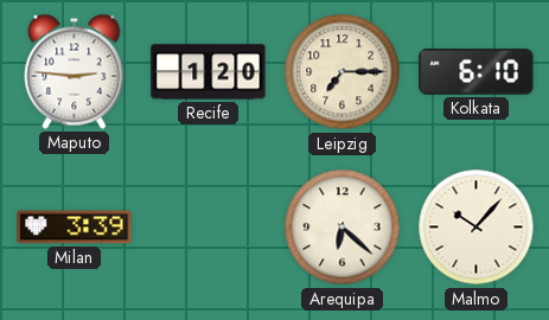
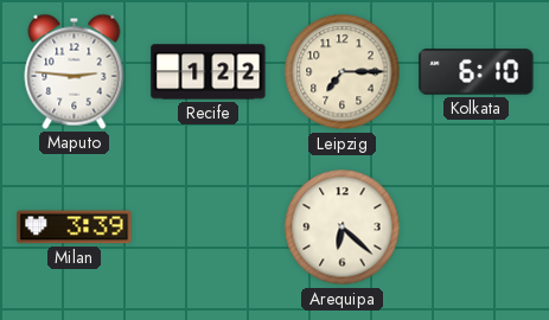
Recife: 1:20 -> 1:22
Malmo: 10:07 -> none
